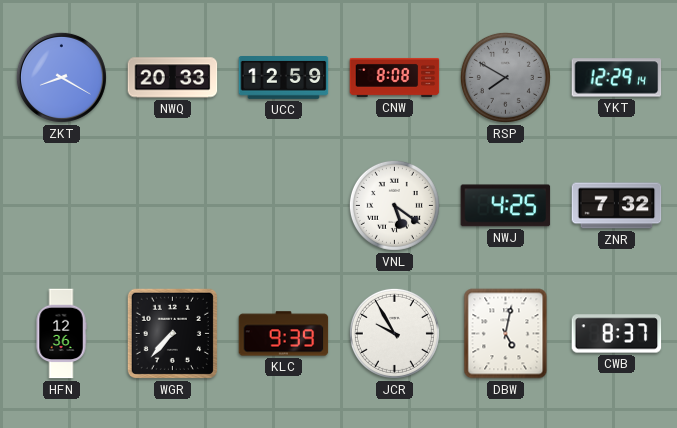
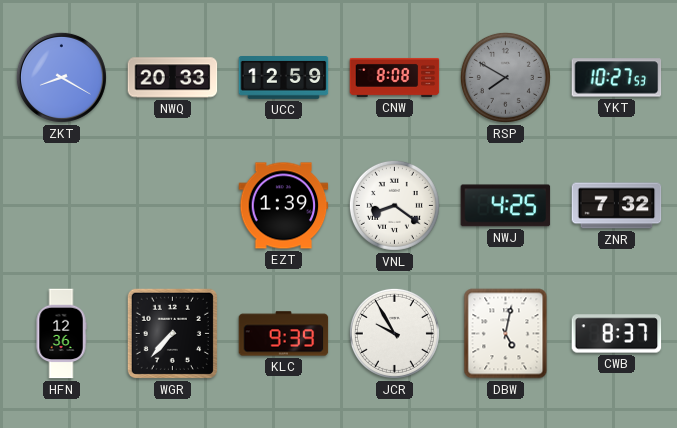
YKT: 12:29 -> 10:27
EZT: none -> 1:39
VNL: 5:21 -> 8:21
